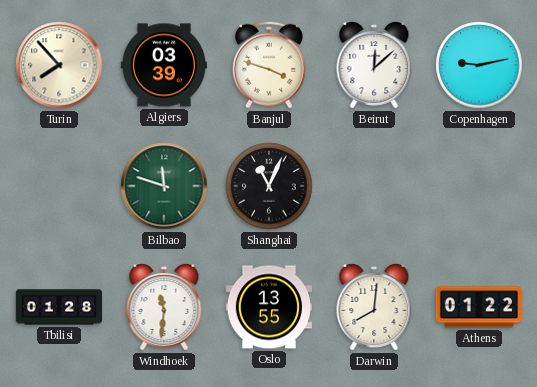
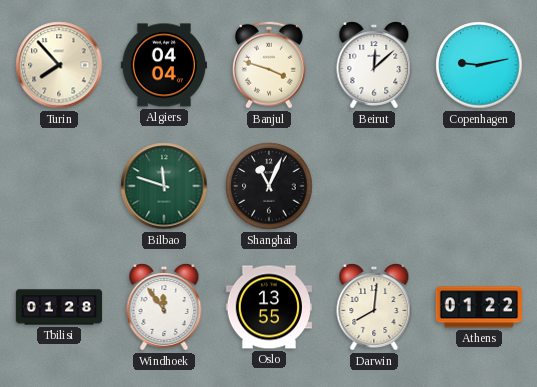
Algiers: 03:39 -> 04:04
Windhoek: 11:31 -> 11:54
